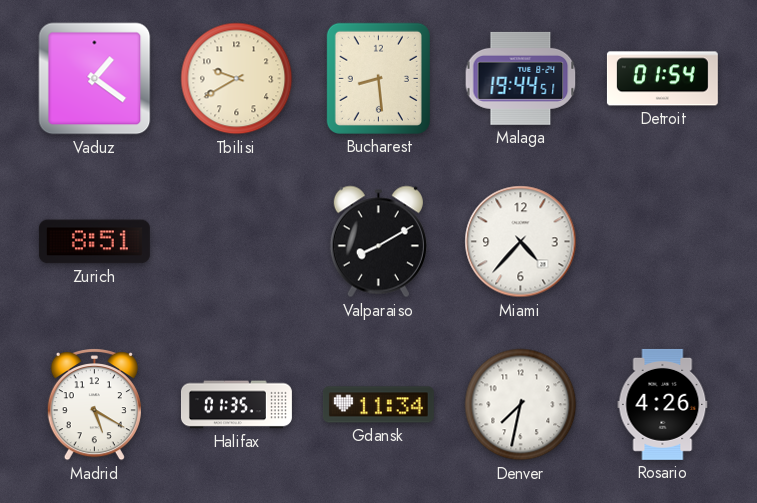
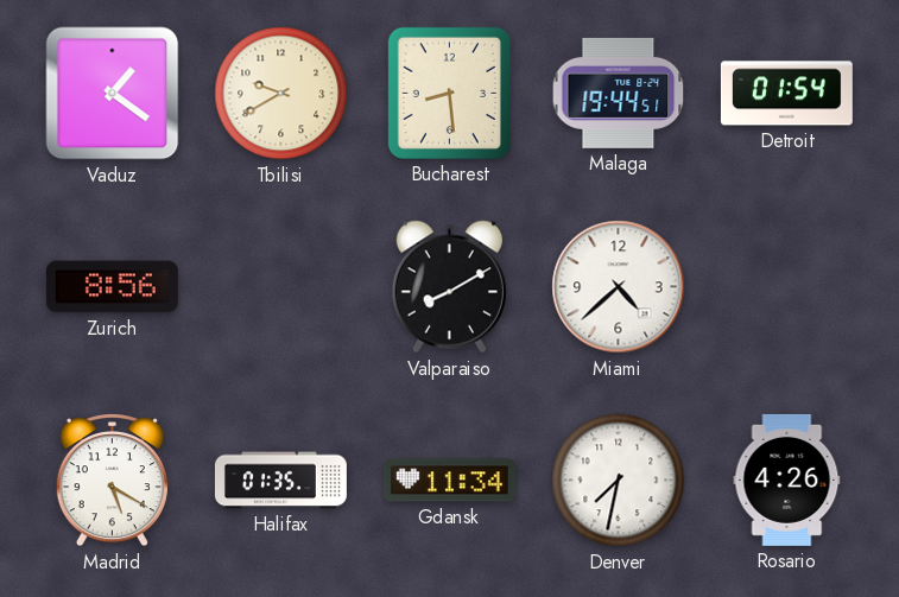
Zurich: 8:51 -> 8:56
Miami: 4:37 -> 4:38
